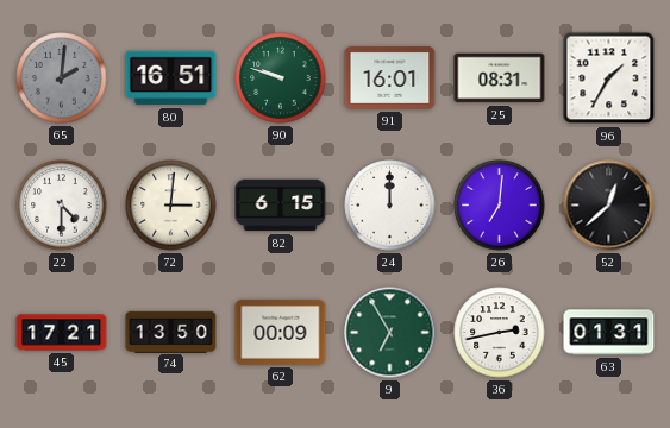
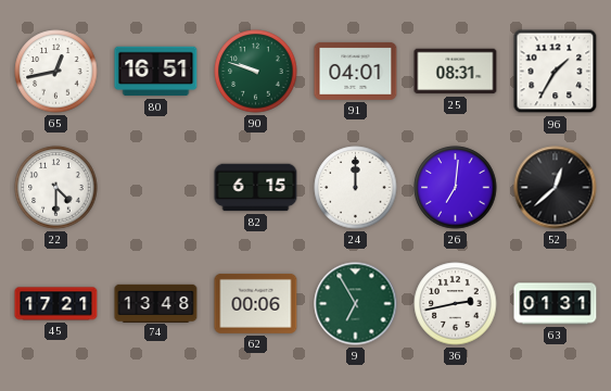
65: 2:01 -> 12:43
65 dial: grey -> white
91: 16:01 -> 04:01
72: 3:01 -> none
74: 13:50 -> 13:48
62: 00:09 -> 00:06
